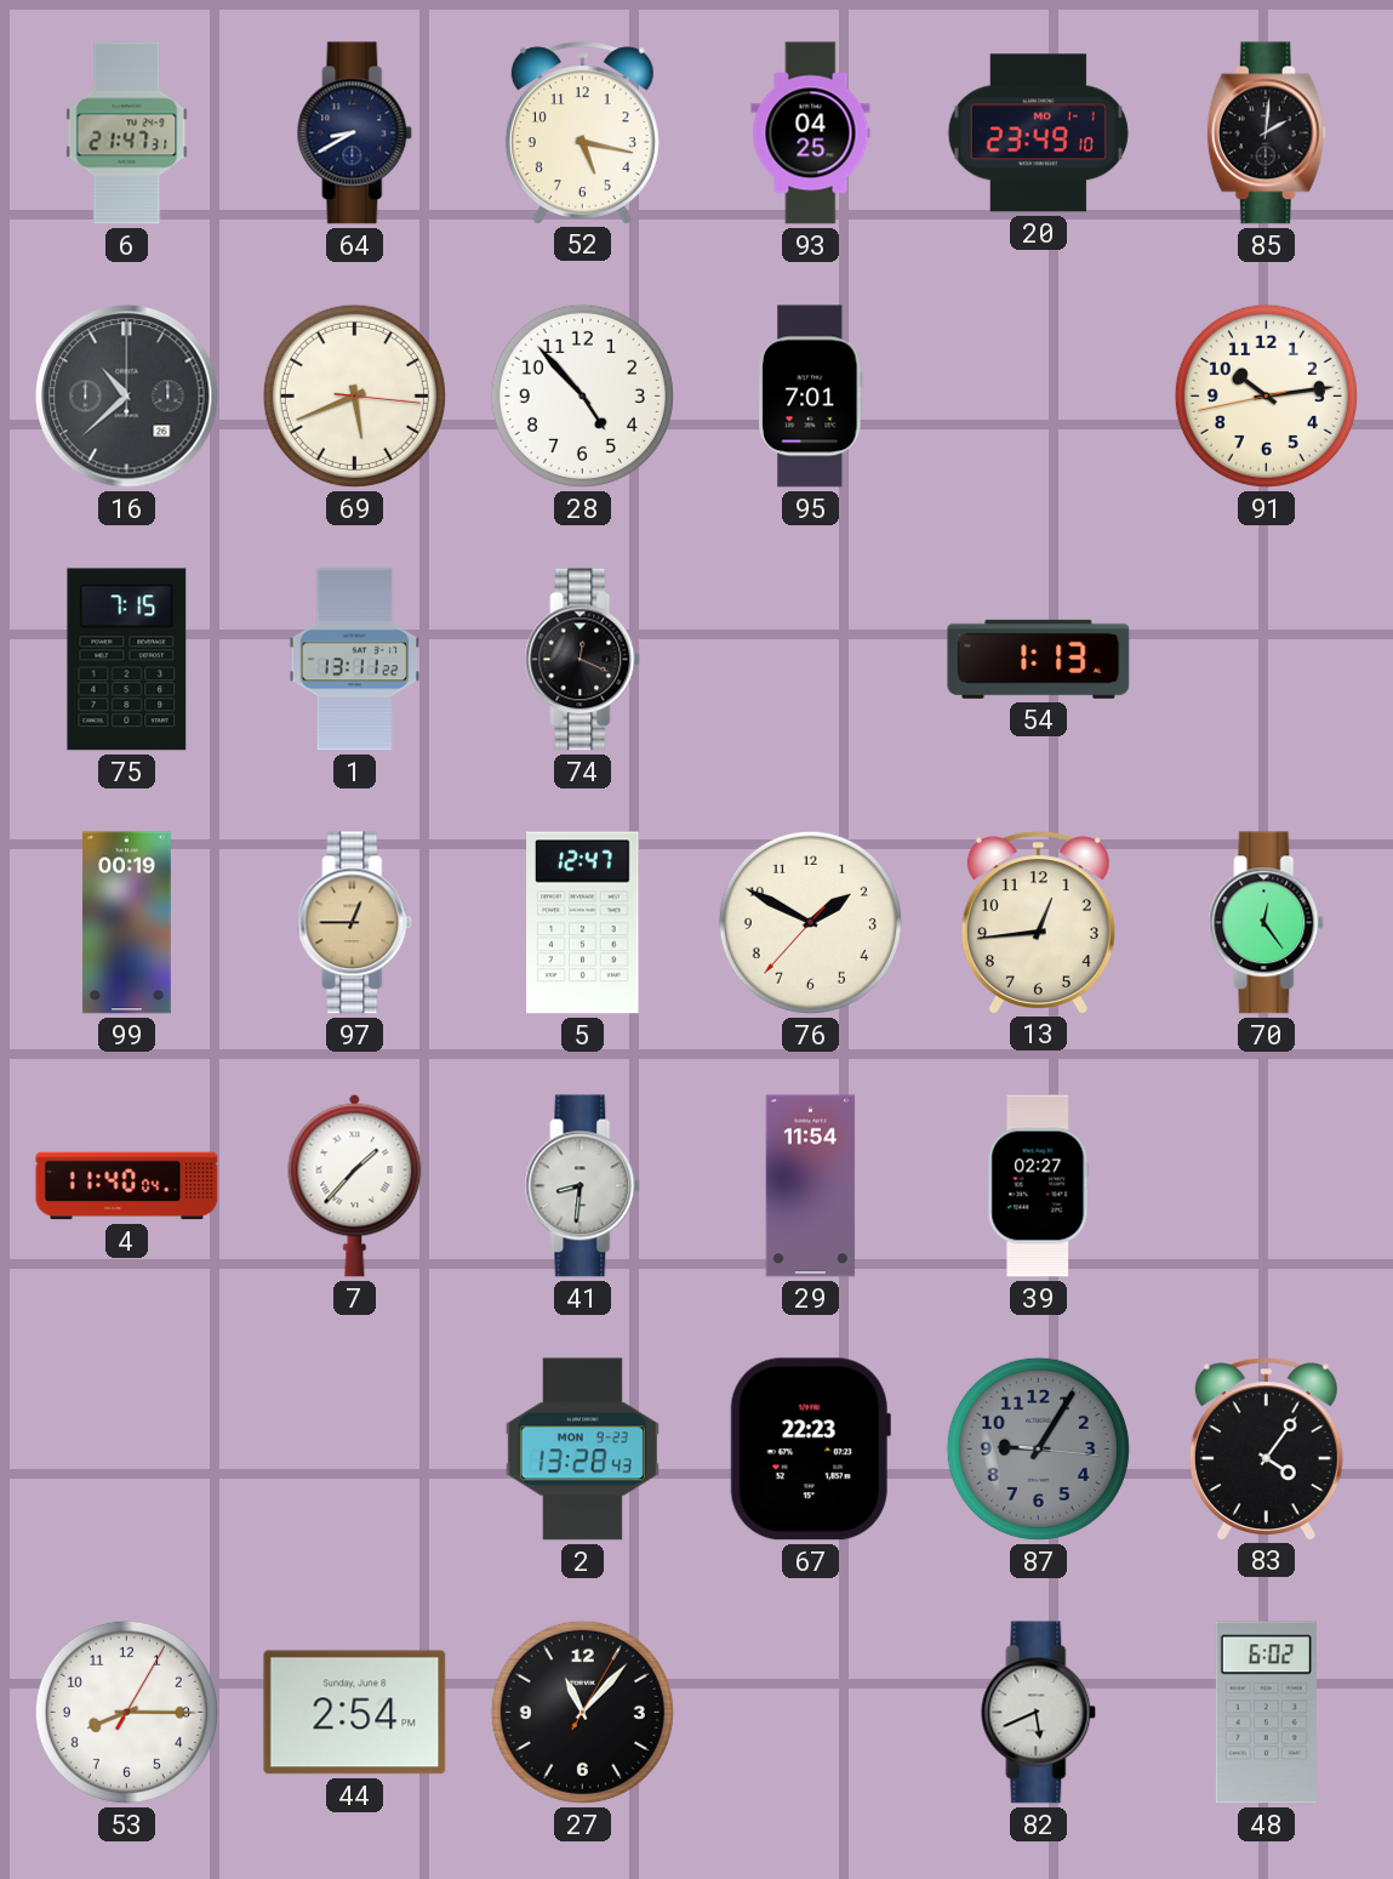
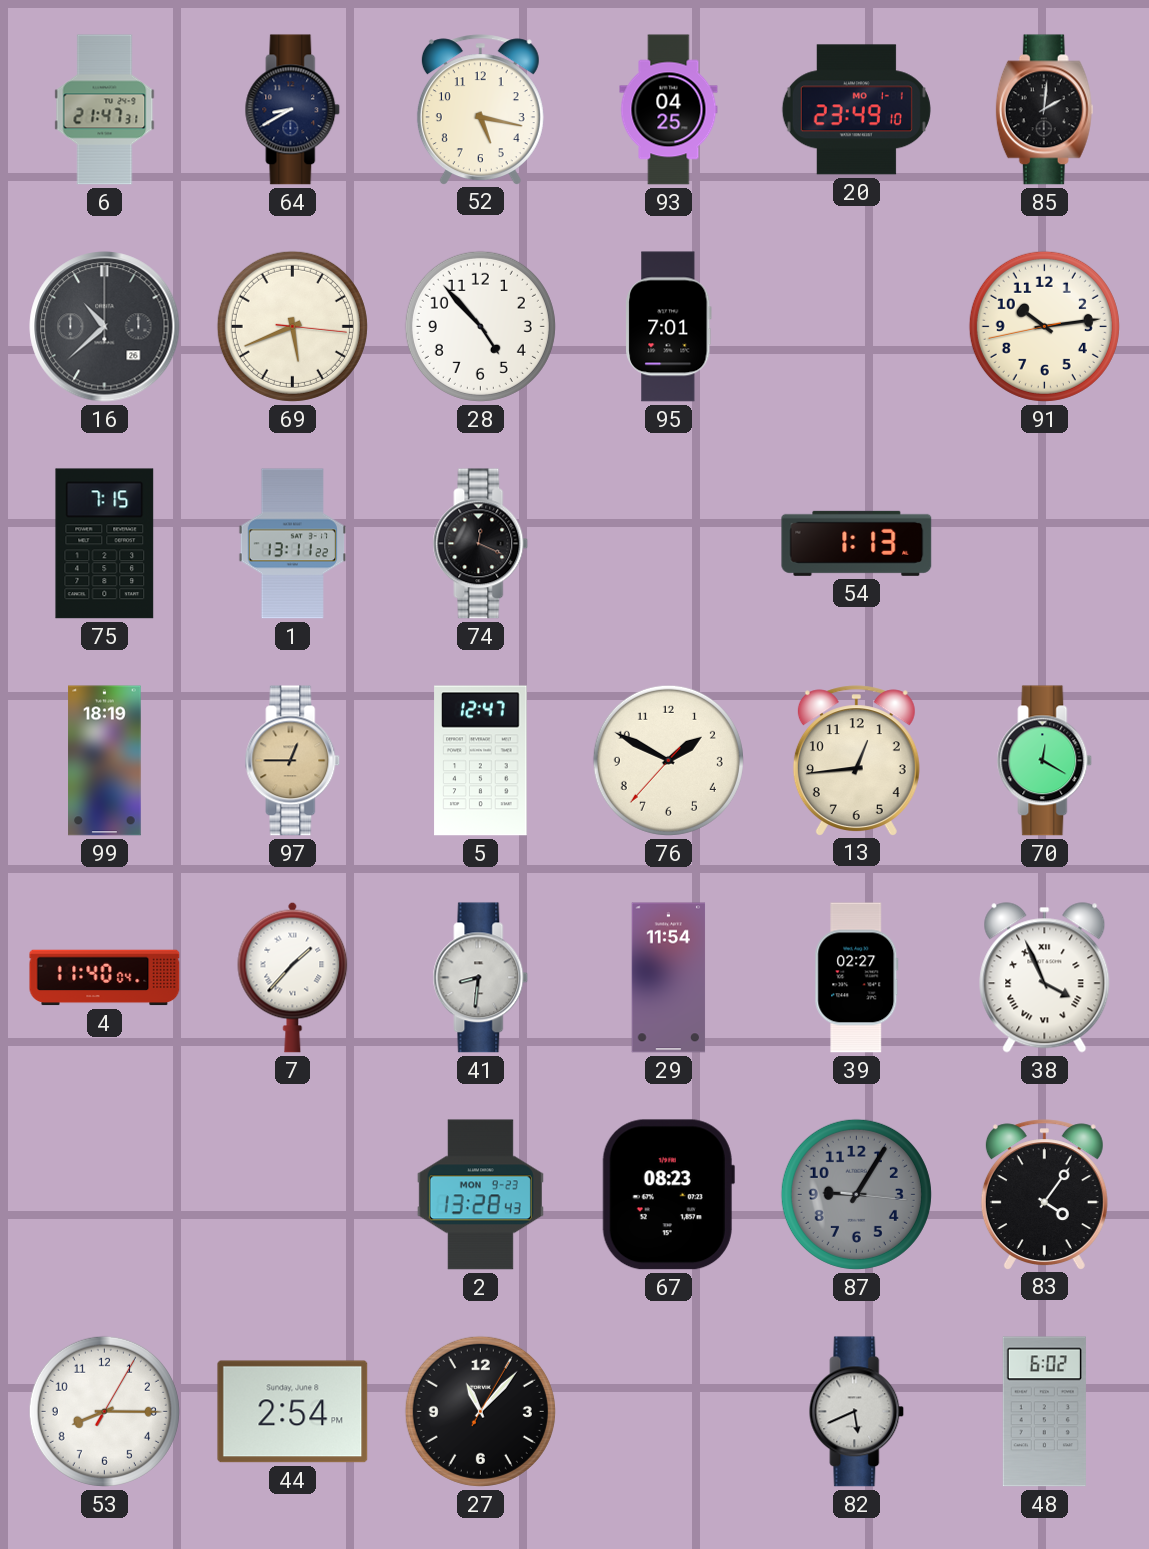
99: 00:19 -> 18:19
70: 12:24 -> 12:20
38: none -> 3:56
67: 22:23 -> 08:23
